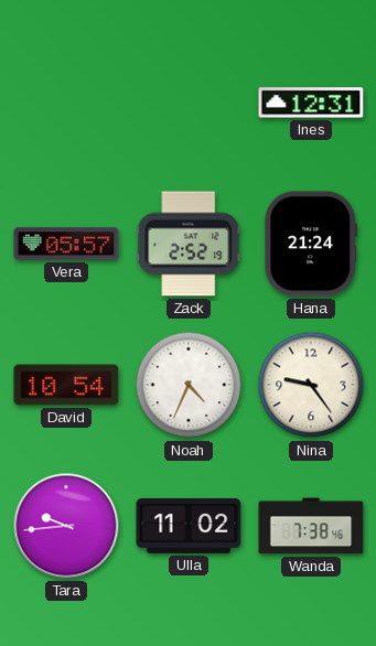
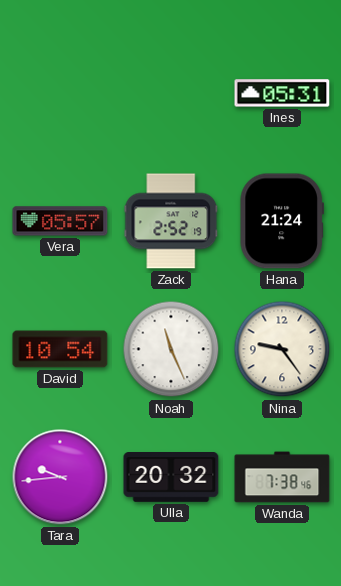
Ines: 12:31 -> 05:31
Noah: 4:34 -> 11:26
Ulla: 11:02 -> 20:32
